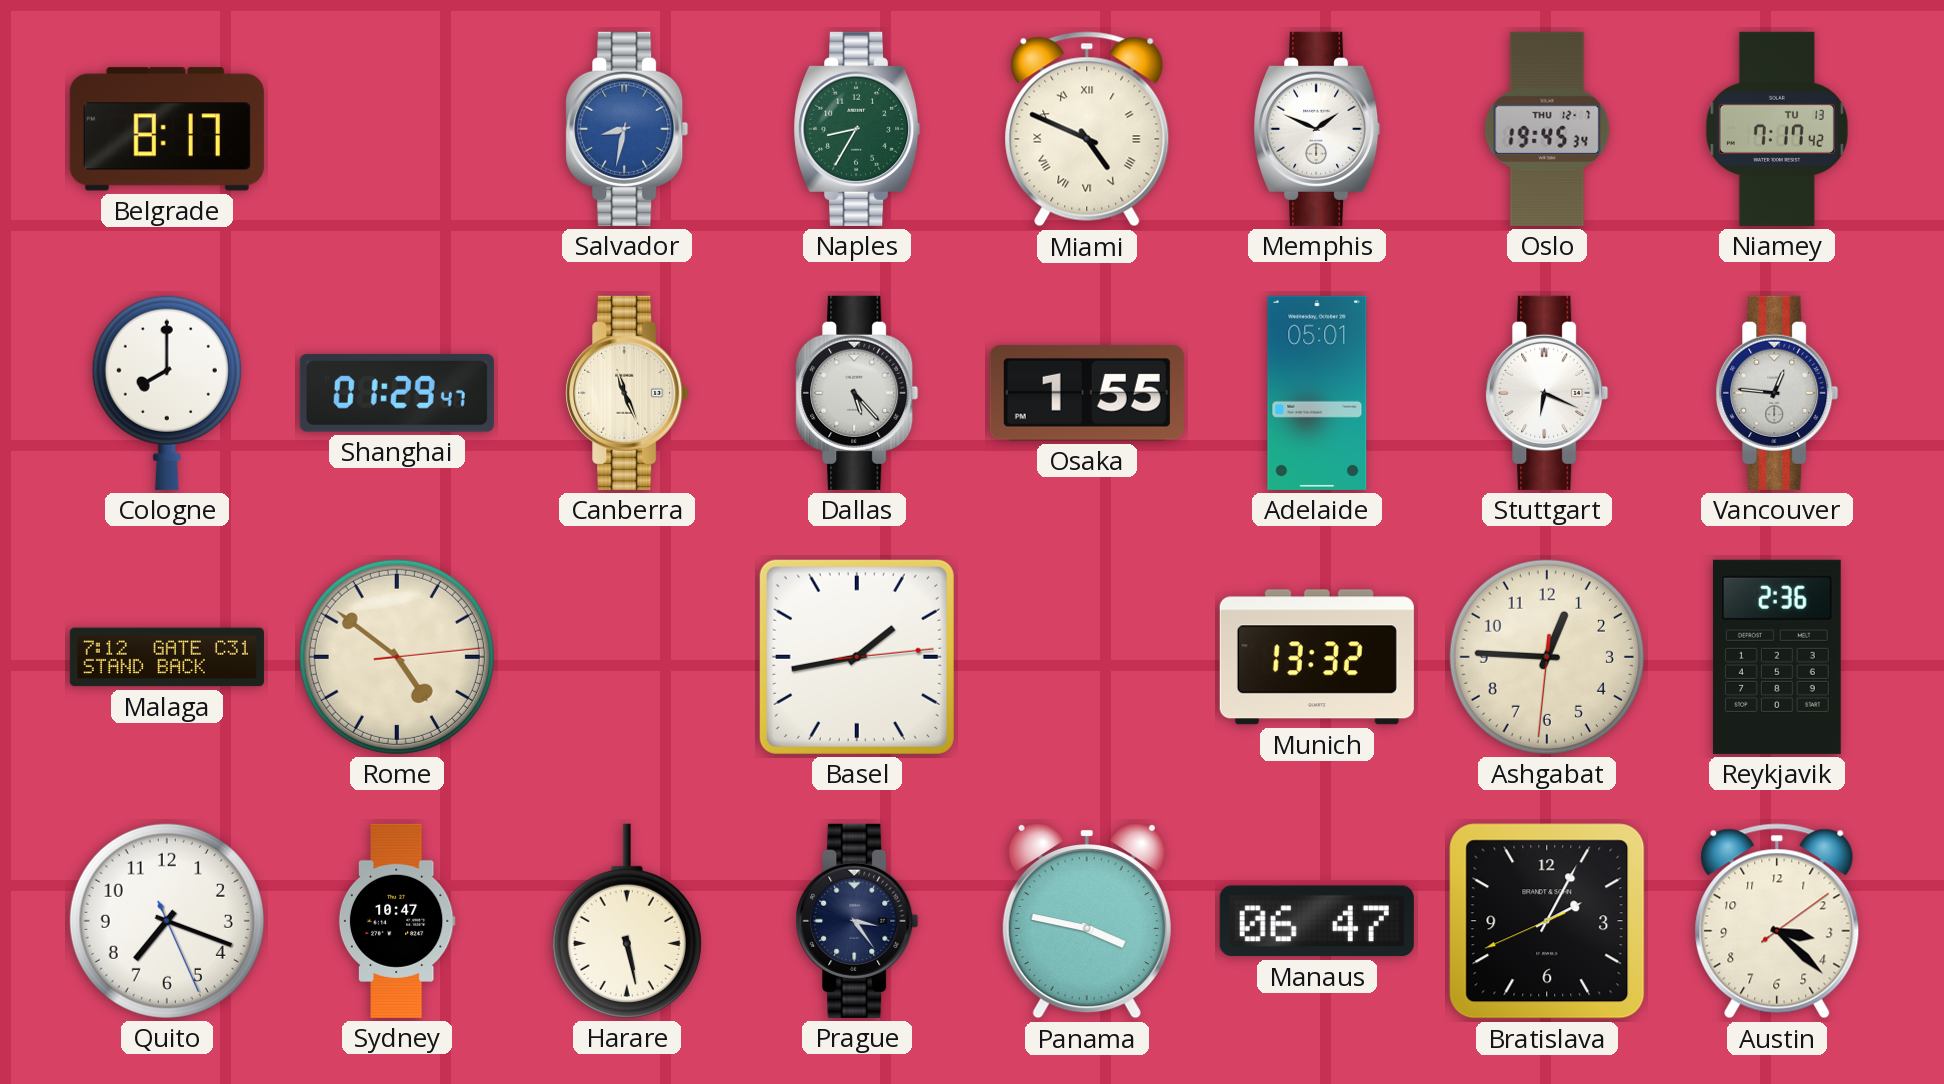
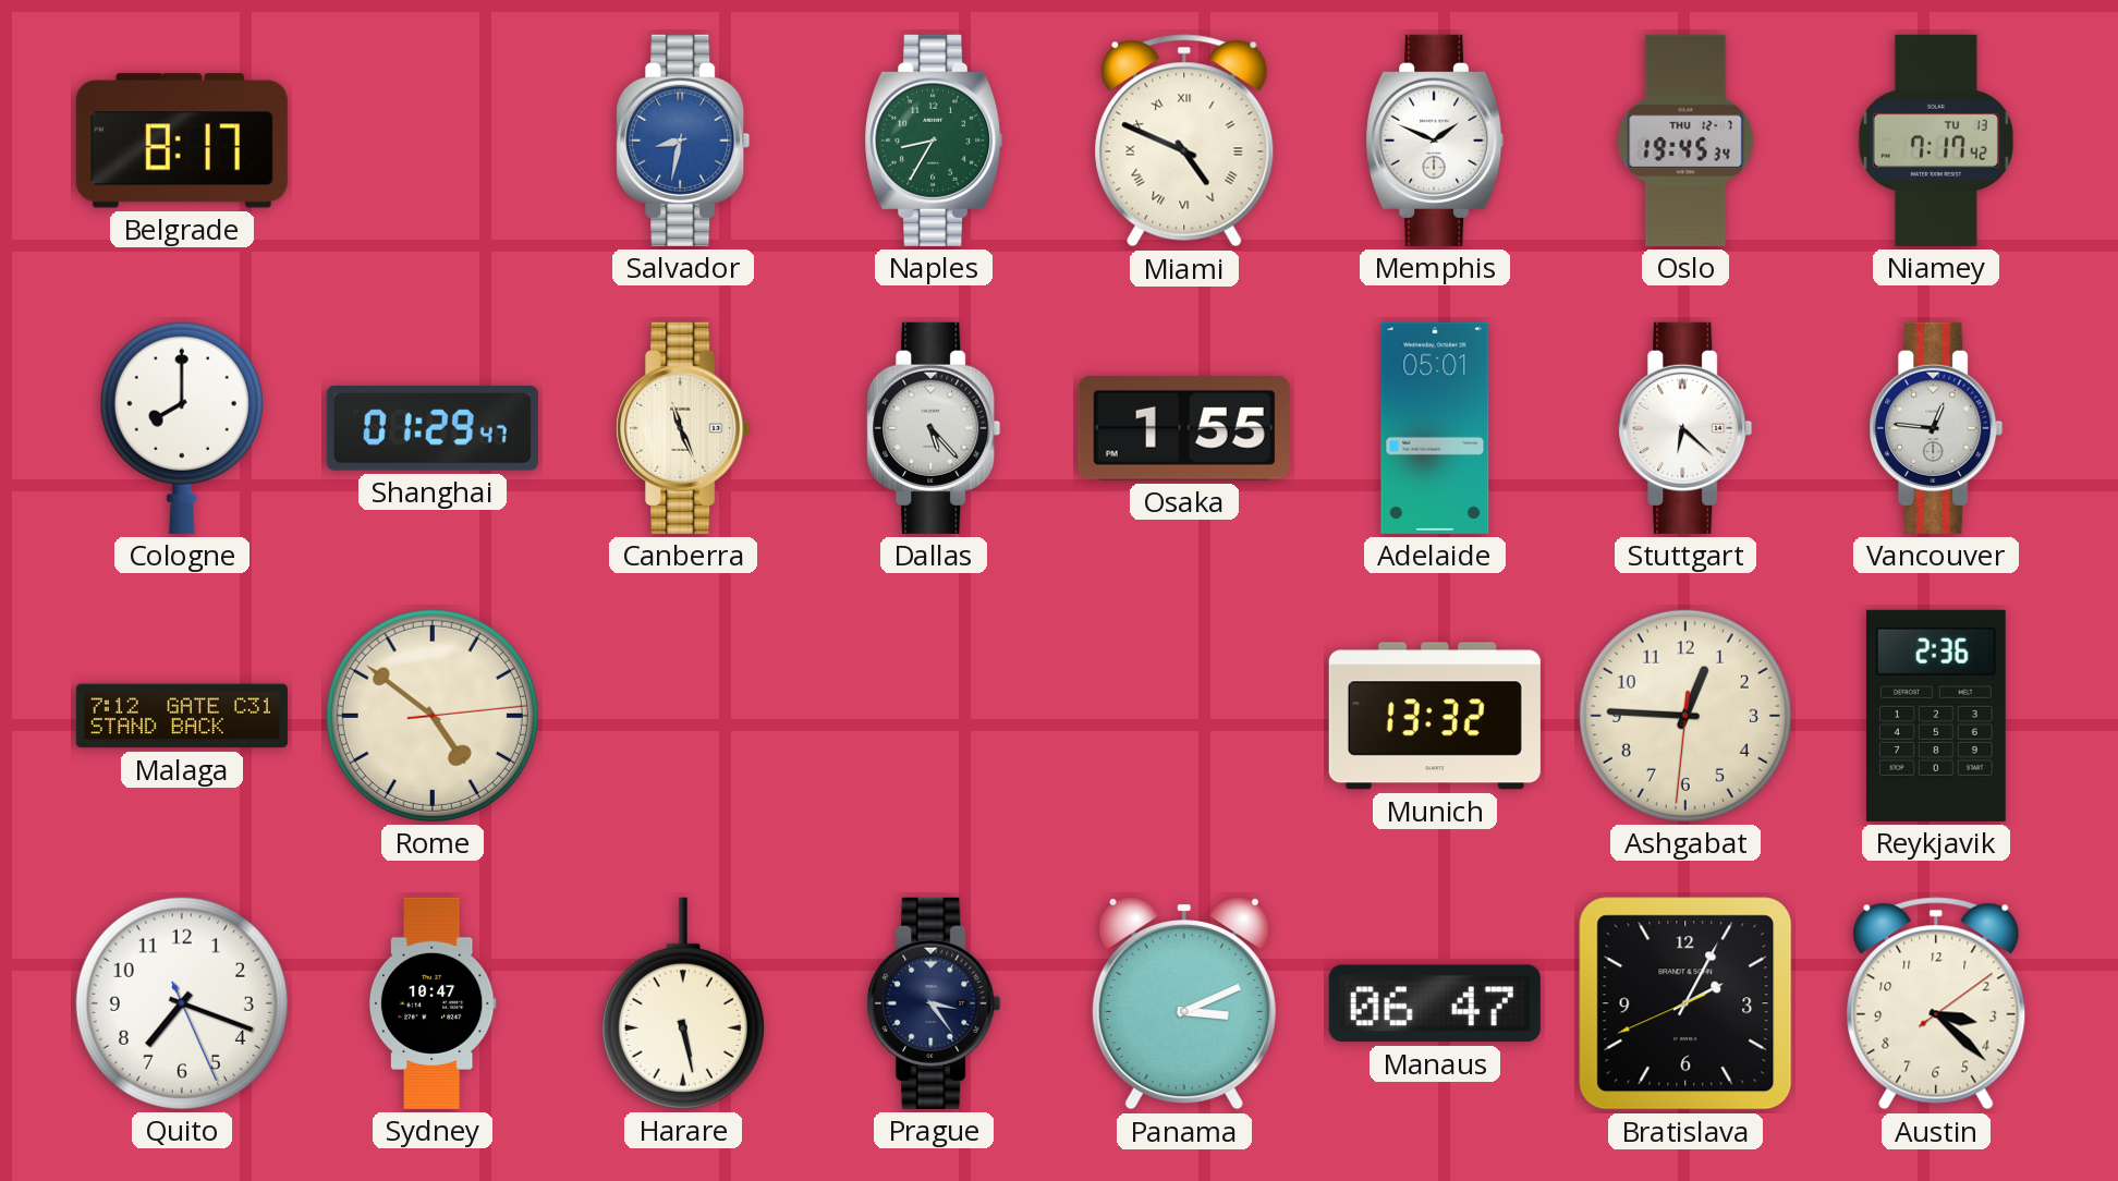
Stuttgart: 6:19 -> 6:22
Basel: 1:43 -> none
Panama: 3:47 -> 3:11
